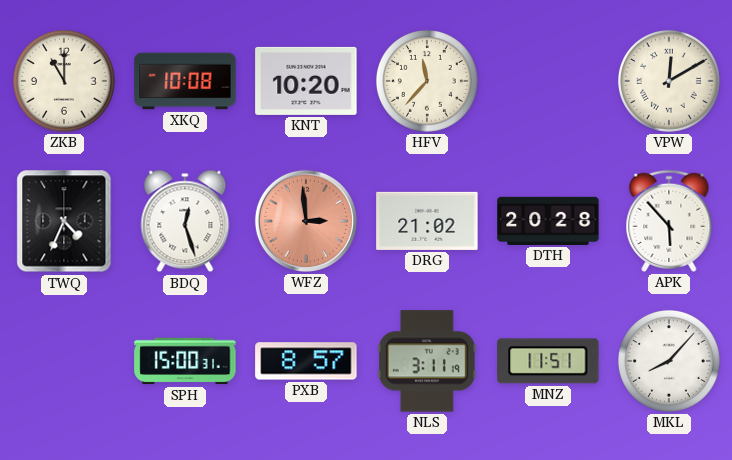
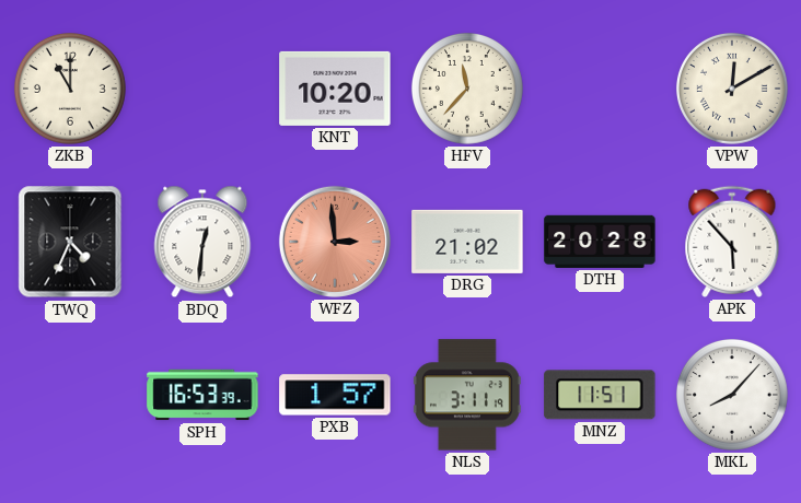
XKQ: 10:08 -> none
BDQ: 12:27 -> 12:31
SPH: 15:00 -> 16:53
PXB: 8:57 -> 1:57
